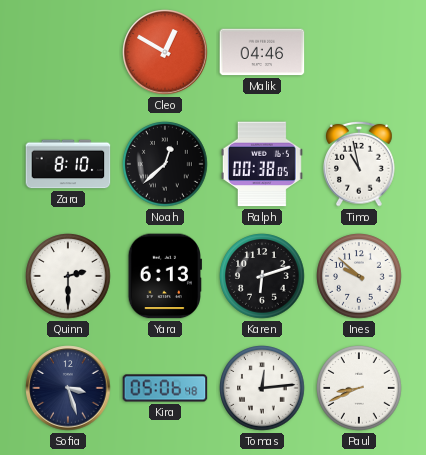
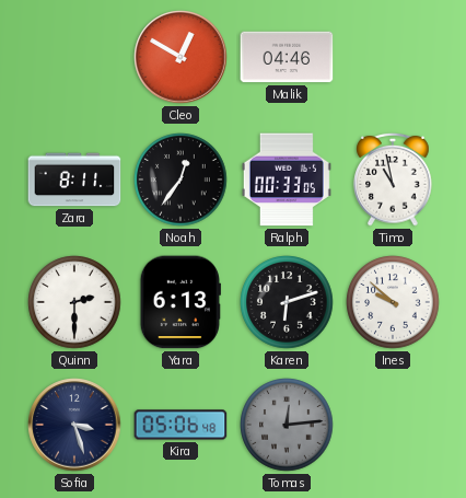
Zara: 8:10 -> 8:11
Noah: 12:38 -> 12:36
Ralph: 00:38 -> 00:33
Tomas dial: white -> grey
Paul: 8:41 -> none
